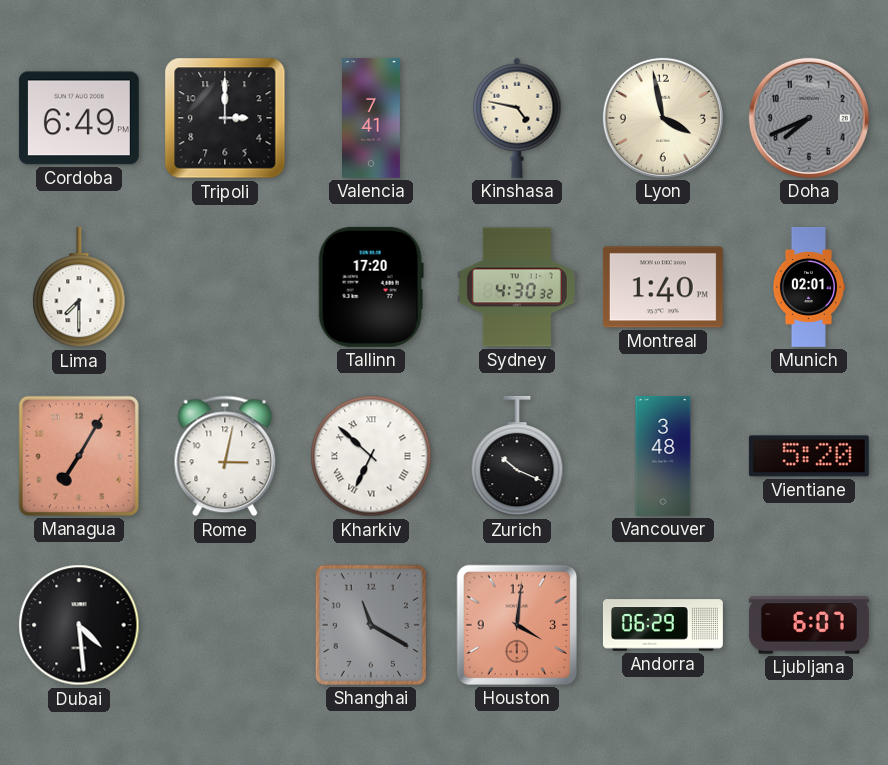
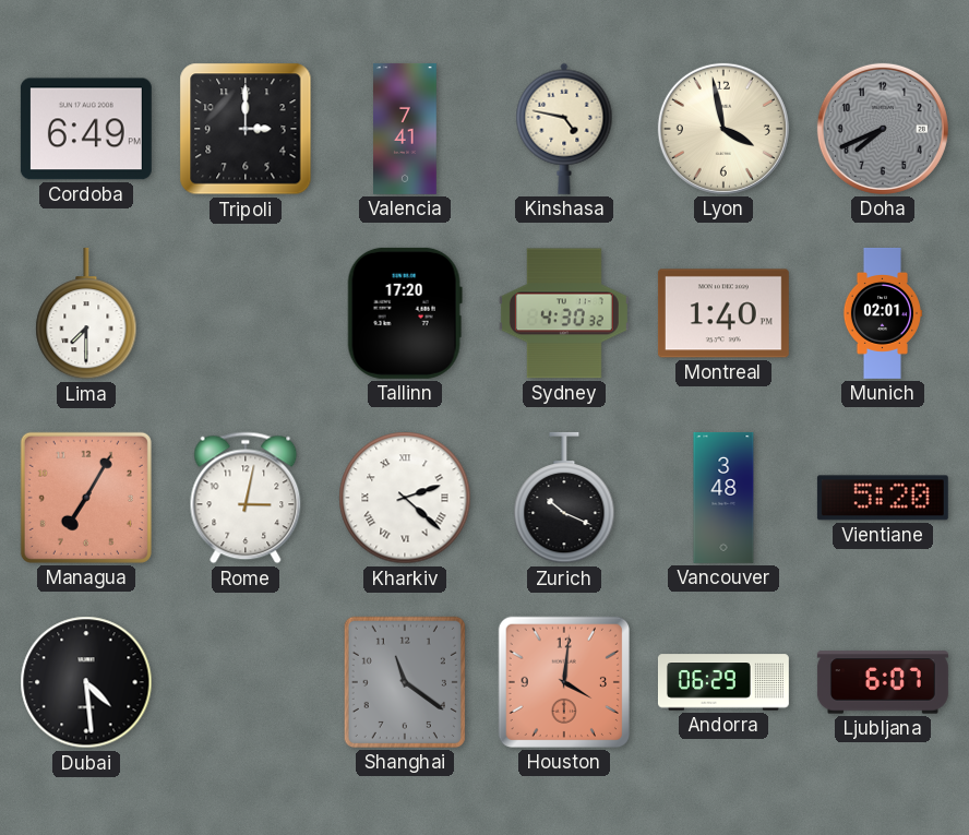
Kharkiv: 6:52 -> 2:22
Shanghai: 11:20 -> 11:21
